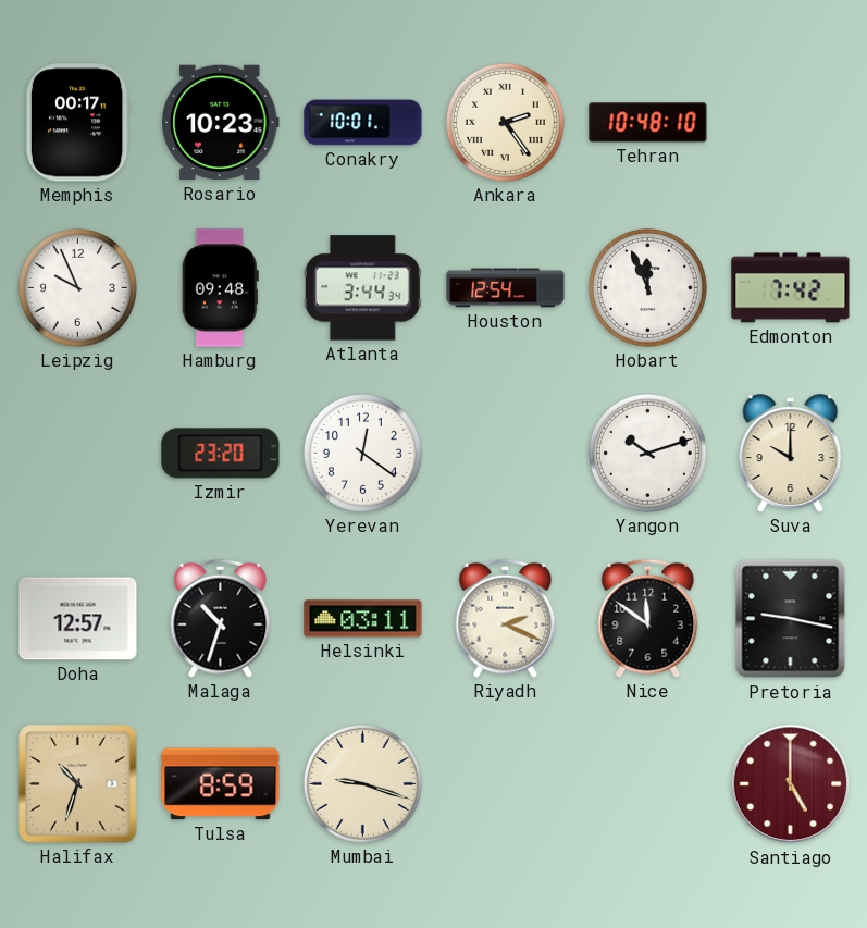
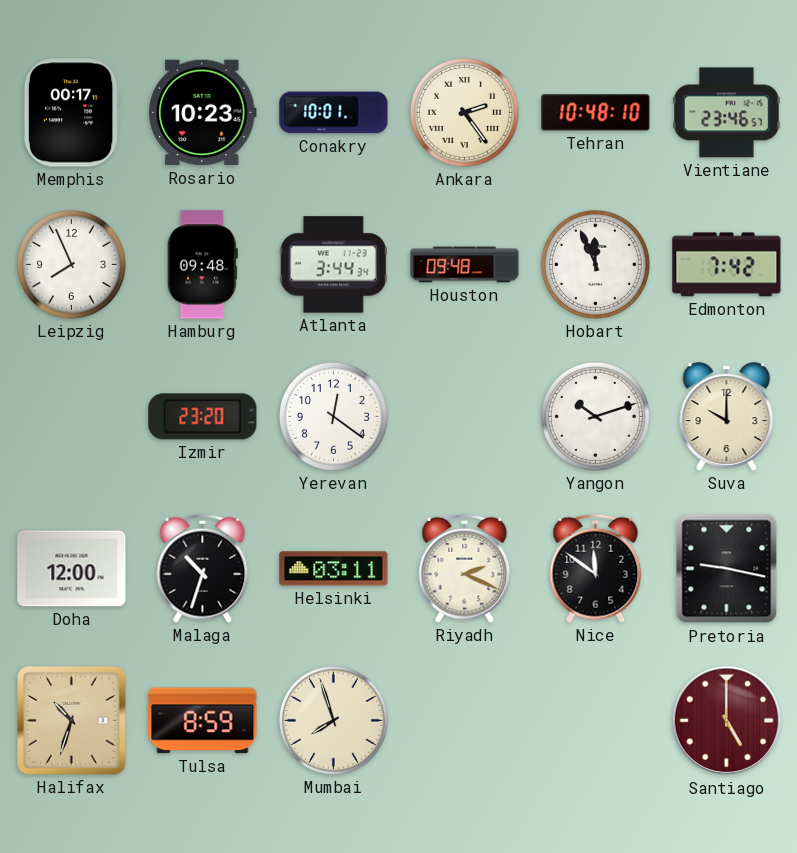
Vientiane: none -> 23:46
Leipzig: 9:56 -> 7:56
Houston: 12:54 -> 09:48
Doha: 12:57 -> 12:00
Mumbai: 9:18 -> 7:57
